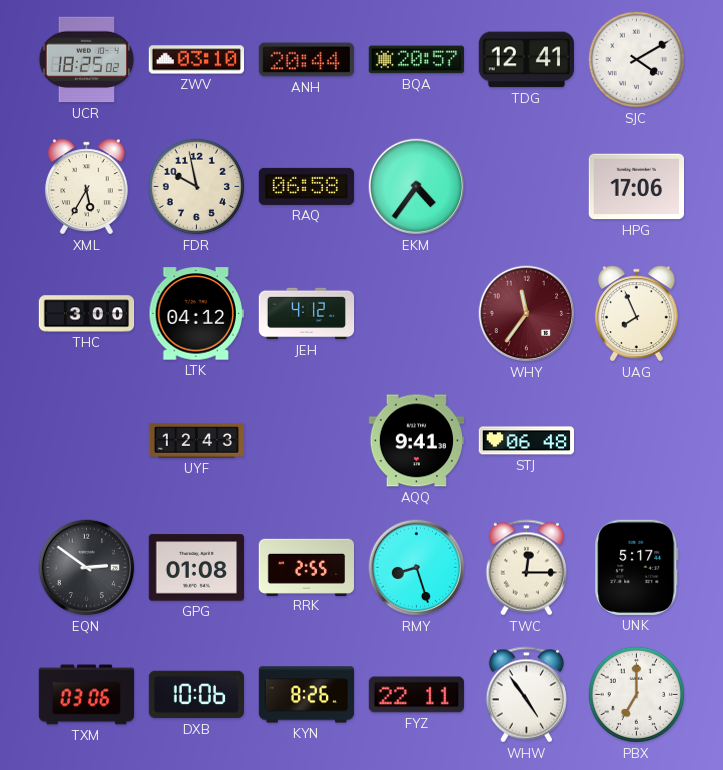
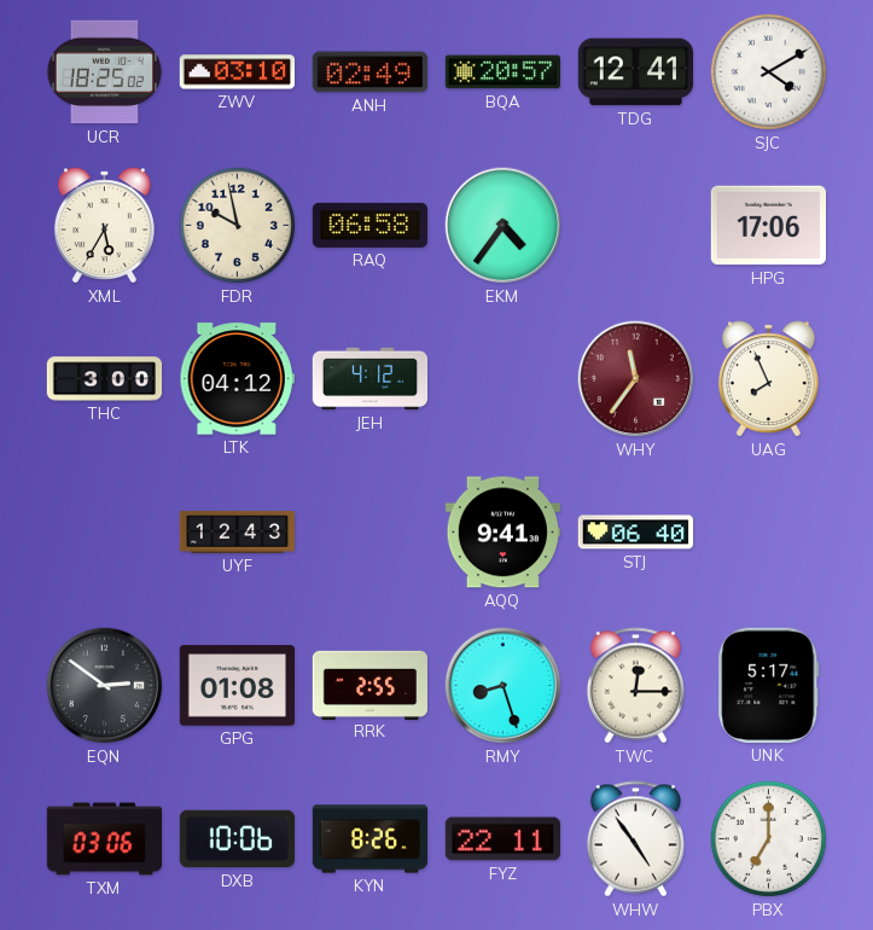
ANH: 20:44 -> 02:49
STJ: 06:48 -> 06:40
